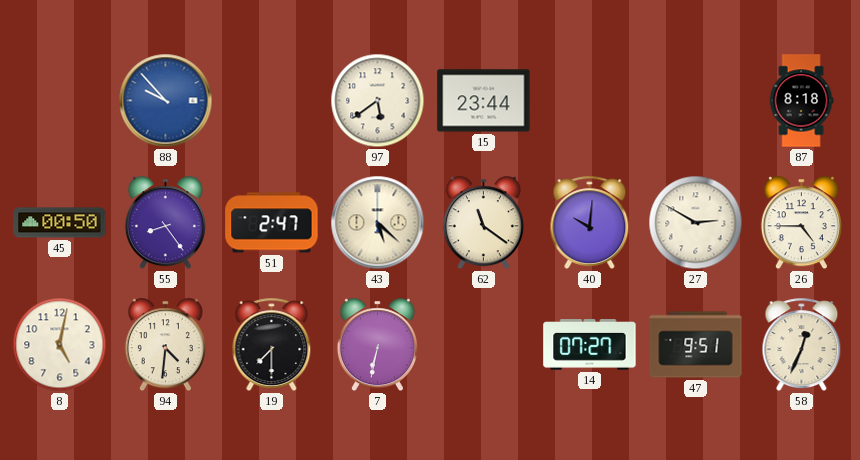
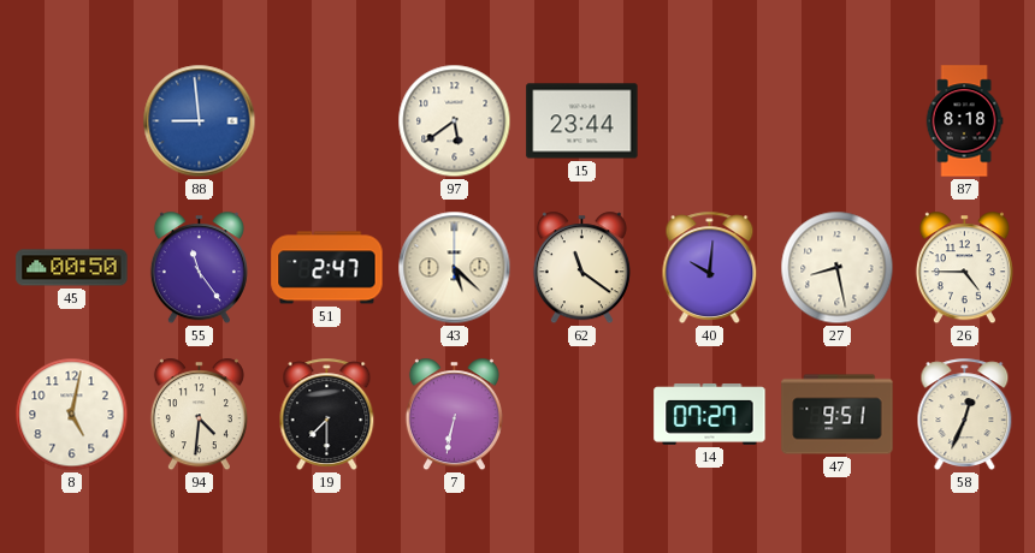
88: 9:53 -> 8:59
55: 8:24 -> 11:24
27: 2:50 -> 8:28
